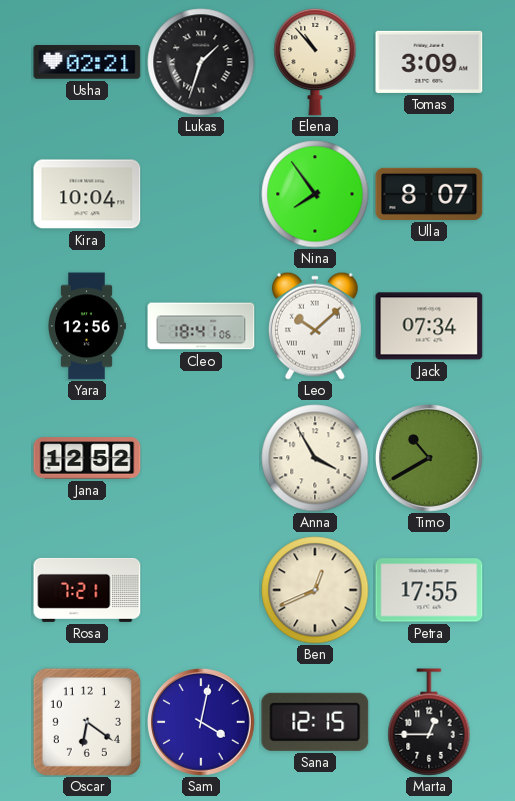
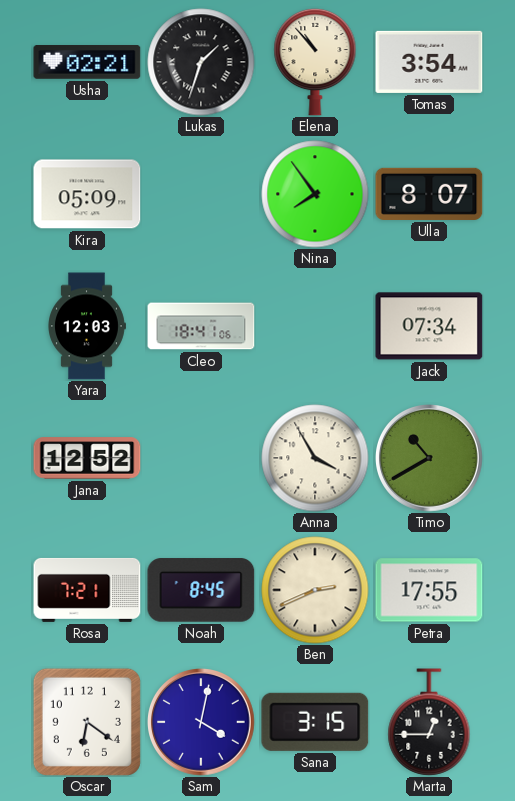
Tomas: 3:09 -> 3:54
Kira: 10:04 -> 05:09
Yara: 12:56 -> 12:03
Leo: 10:08 -> none
Noah: none -> 8:45
Ben: 12:41 -> 2:41
Sana: 12:15 -> 3:15
